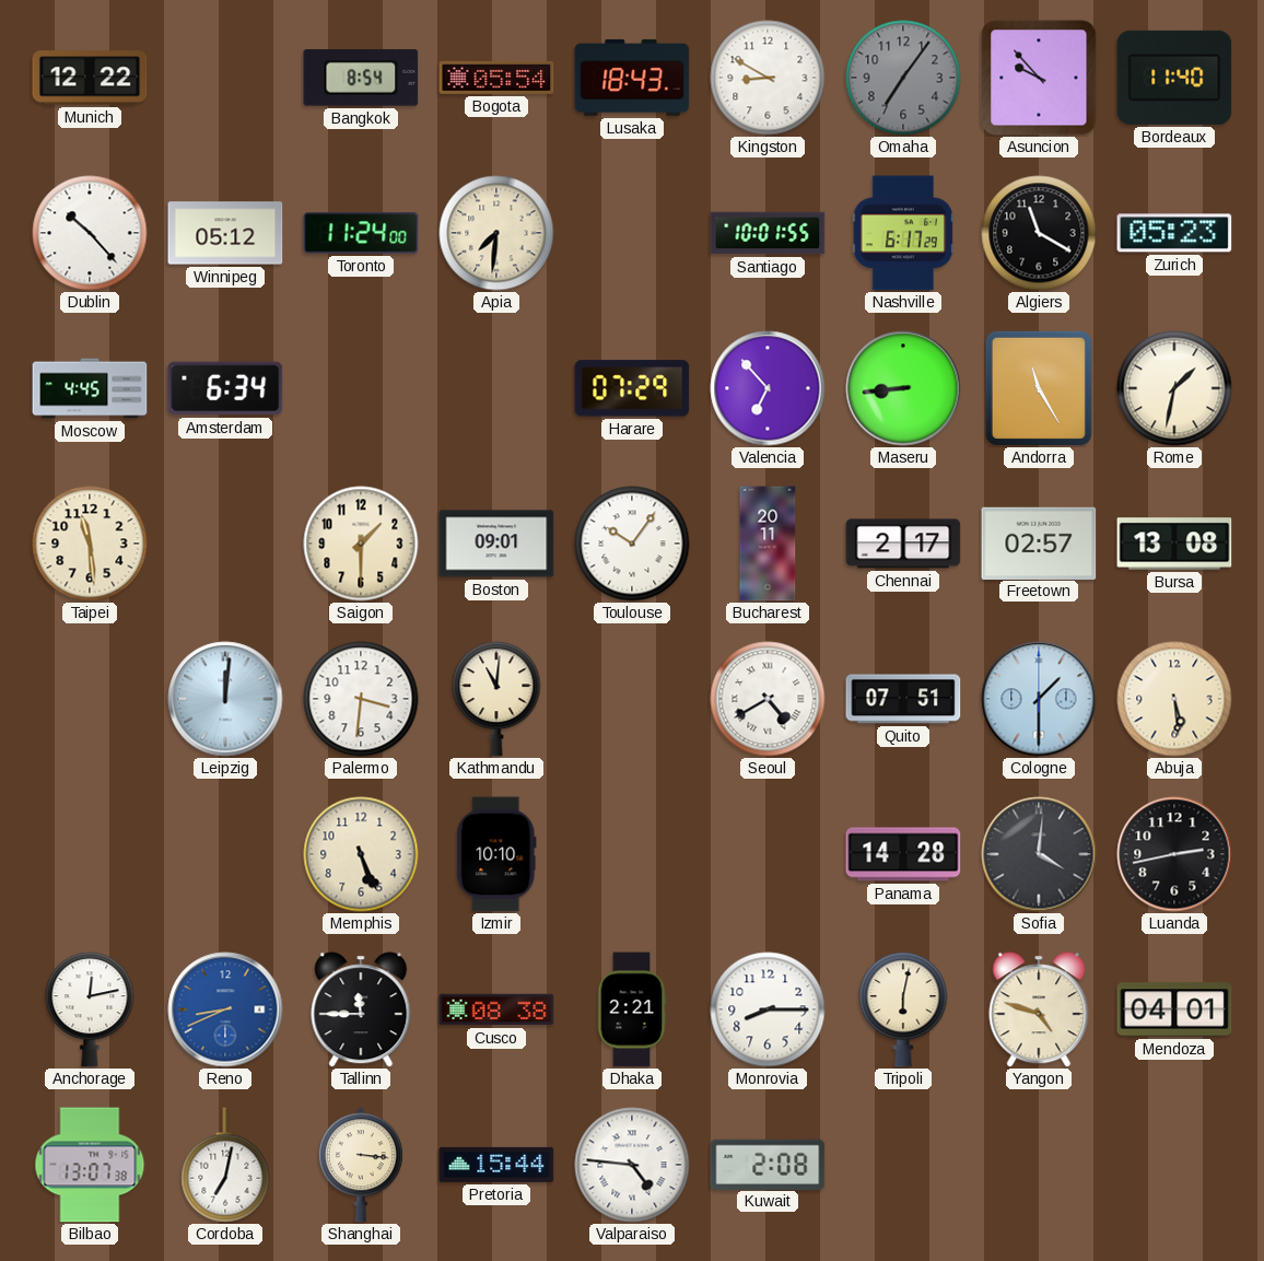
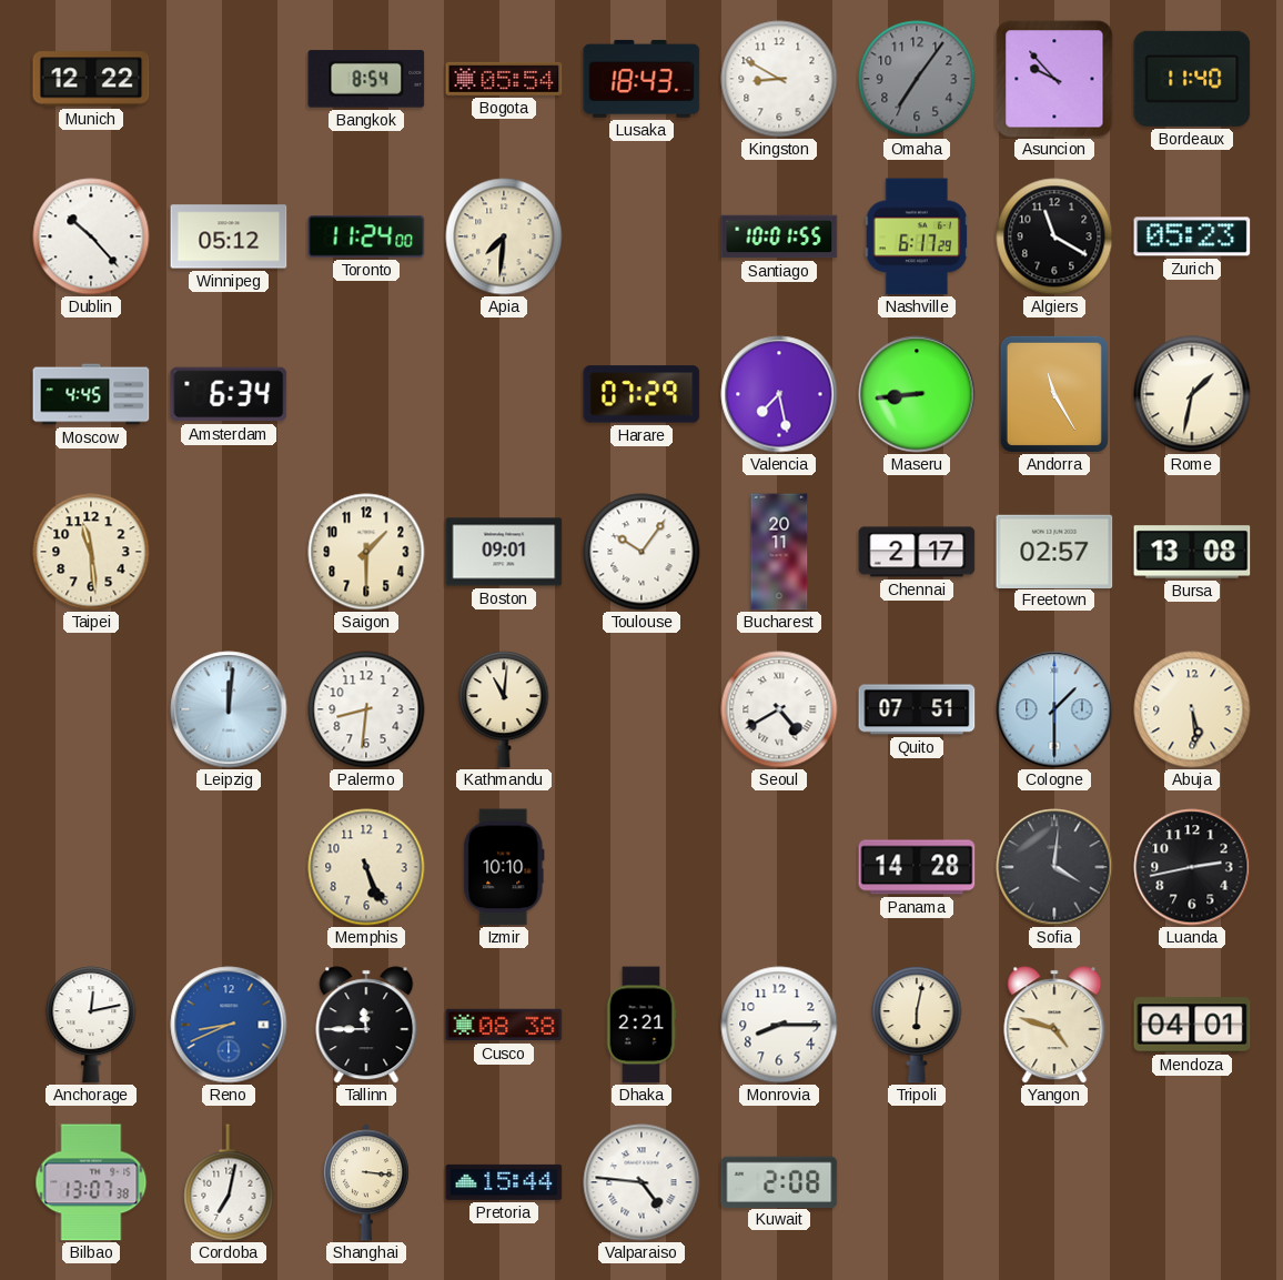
Valencia: 6:53 -> 7:28
Palermo: 3:31 -> 8:31
